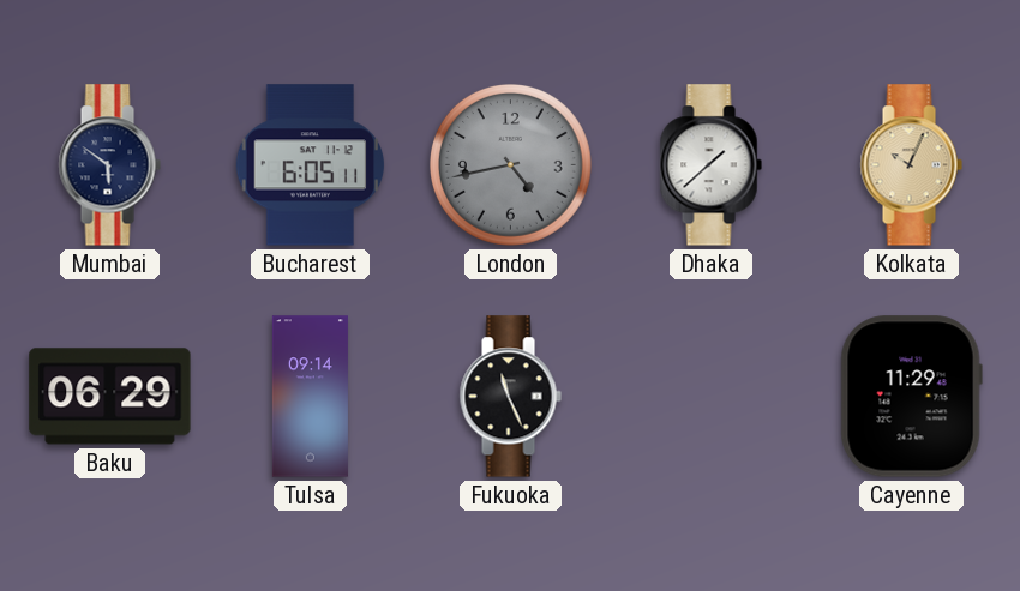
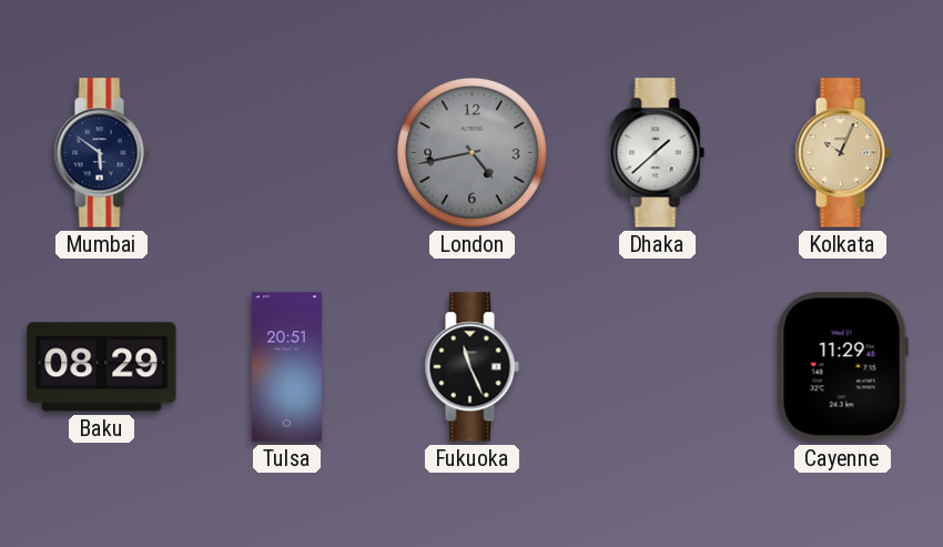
Bucharest: 6:05 -> none
Baku: 06:29 -> 08:29
Tulsa: 09:14 -> 20:51
